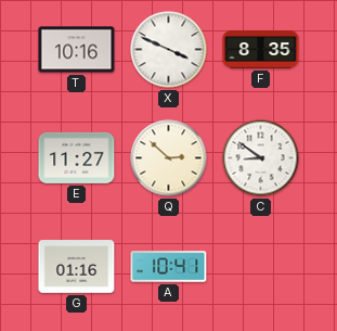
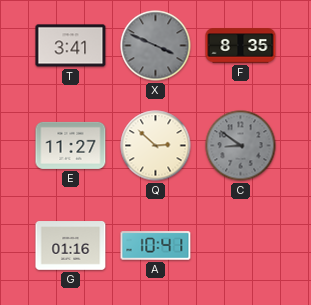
T: 10:16 -> 3:41
X dial: white -> grey
C dial: white -> grey
